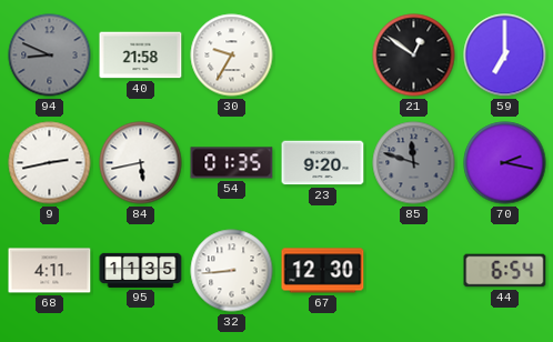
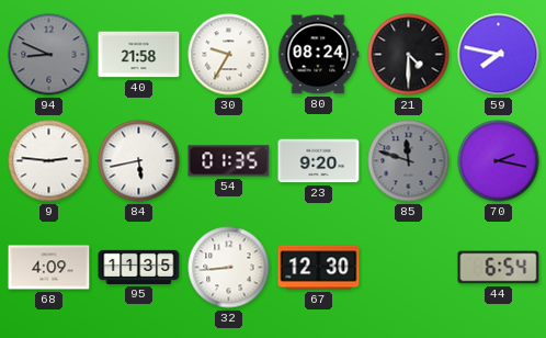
80: none -> 08:24
21: 12:51 -> 4:30
59: 7:00 -> 7:47
9: 2:43 -> 2:46
68: 4:11 -> 4:09
